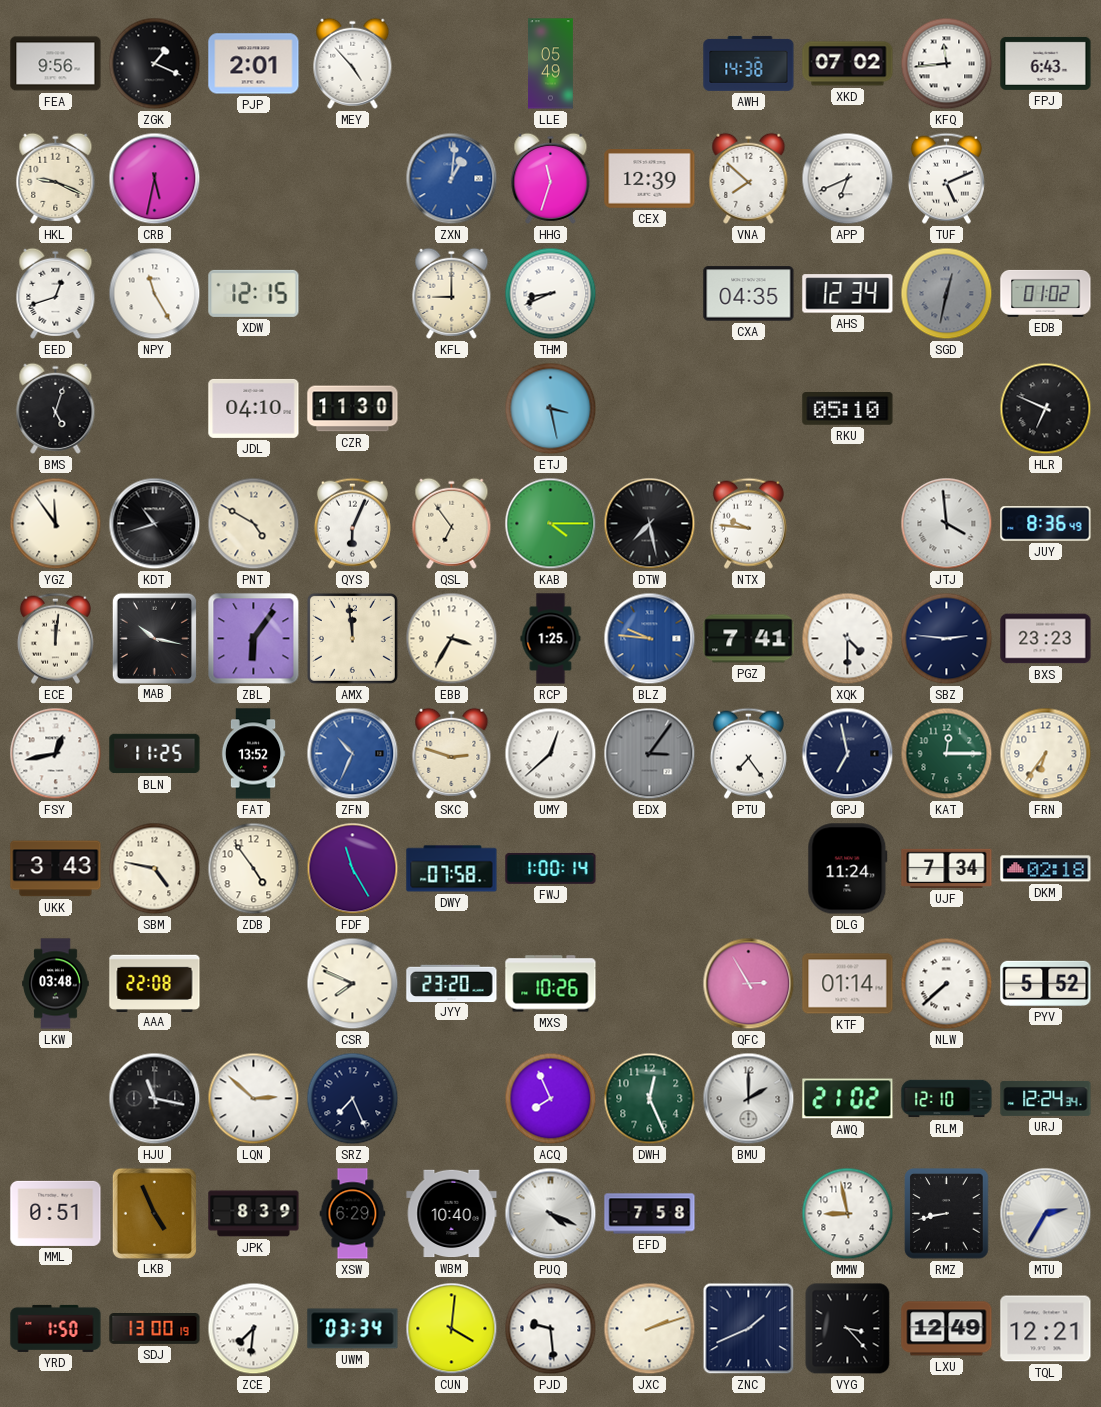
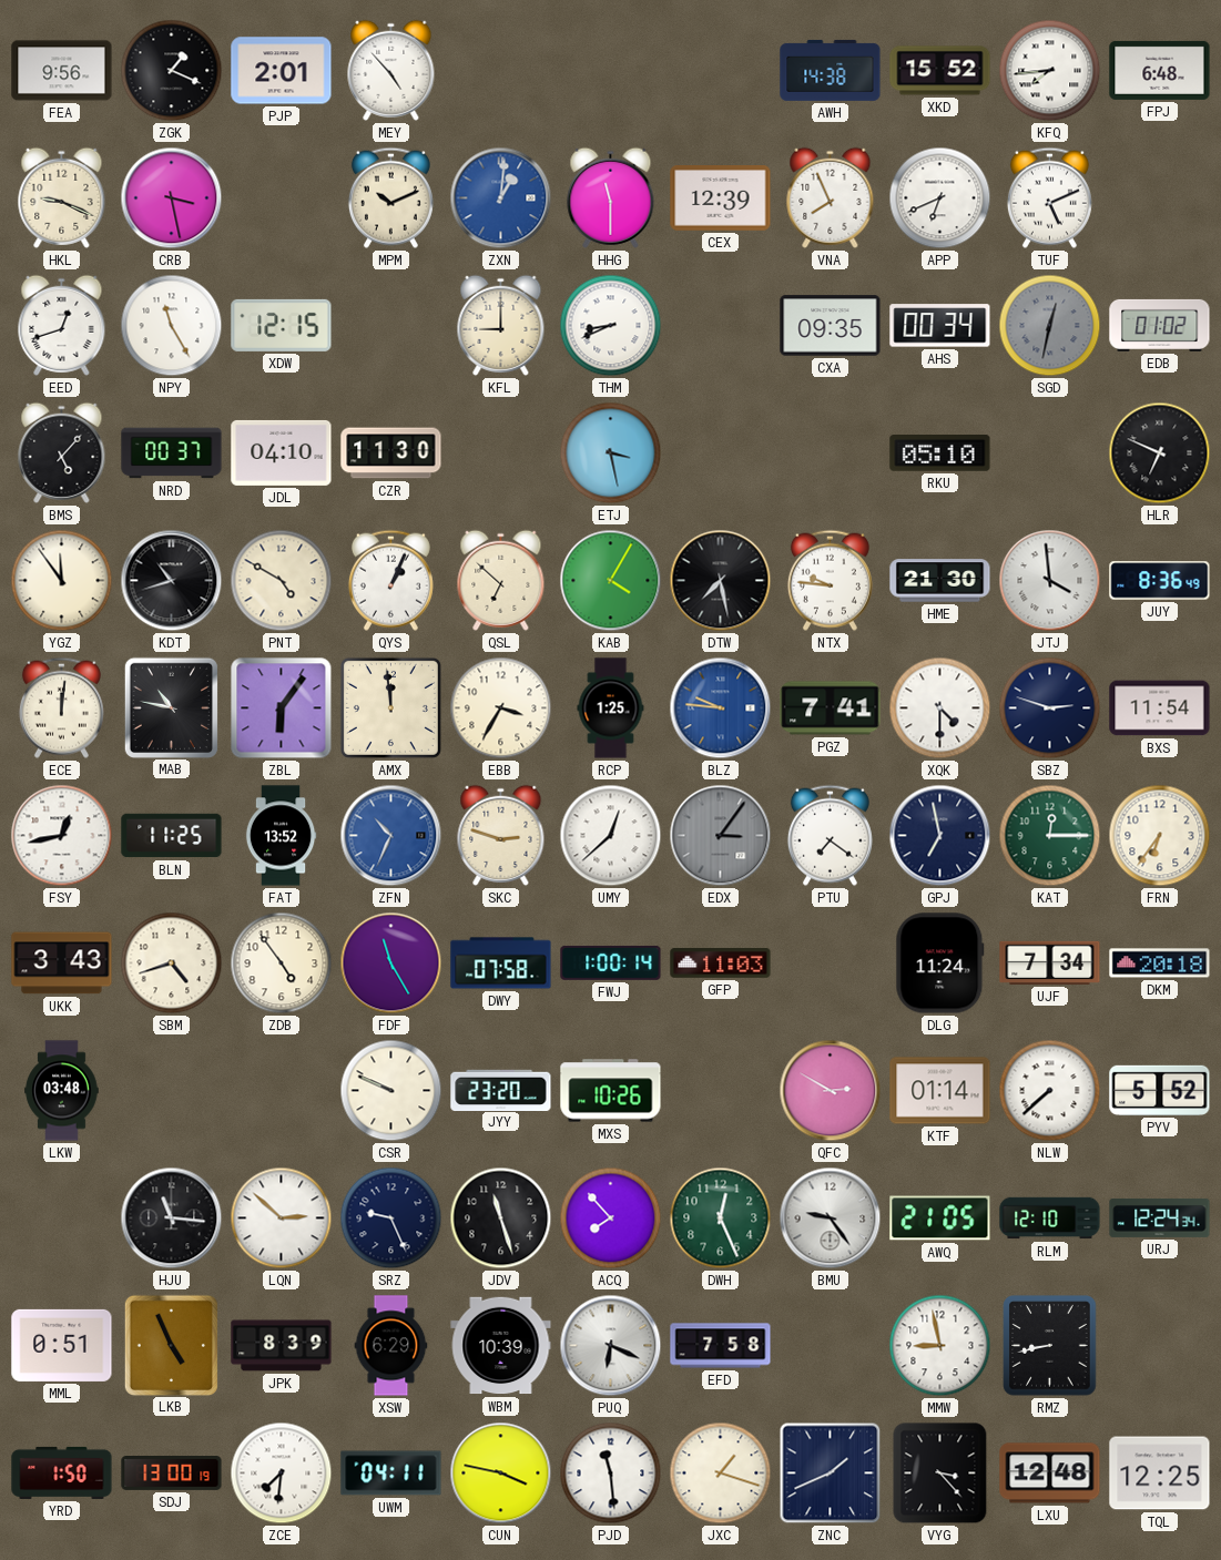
LLE: 05:49 -> none
XKD: 07:02 -> 15:52
KFQ: 11:44 -> 7:44
FPJ: 6:43 -> 6:48
CRB: 5:32 -> 3:28
MPM: none -> 10:11
HHG: 11:33 -> 11:30
VNA: 7:52 -> 7:56
CXA: 04:35 -> 09:35
AHS: 12:34 -> 00:34
BMS: 5:03 -> 5:07
NRD: none -> 00:37
QYS: 6:04 -> 1:04
QSL: 6:54 -> 6:52
KAB: 4:15 -> 4:05
HME: none -> 21:30
MAB: 10:17 -> 10:47
SBZ: 2:46 -> 2:48
BXS: 23:23 -> 11:54
PTU: 7:24 -> 7:21
SBM: 4:47 -> 4:42
GFP: none -> 11:03
DKM: 02:18 -> 20:18
AAA: 22:08 -> none
CSR: 7:49 -> 9:49
QFC: 2:55 -> 2:50
HJU: 11:17 -> 11:16
SRZ: 7:26 -> 9:26
JDV: none -> 11:27
ACQ: 7:56 -> 7:53
BMU: 2:00 -> 9:24
AWQ: 21:02 -> 21:05
WBM: 10:40 -> 10:39
PUQ: 4:19 -> 6:19
MTU: 2:35 -> none
UWM: 03:34 -> 04:11
CUN: 4:01 -> 3:47
PJD: 9:29 -> 11:29
JXC: 2:12 -> 1:18
LXU: 12:49 -> 12:48
TQL: 12:21 -> 12:25
